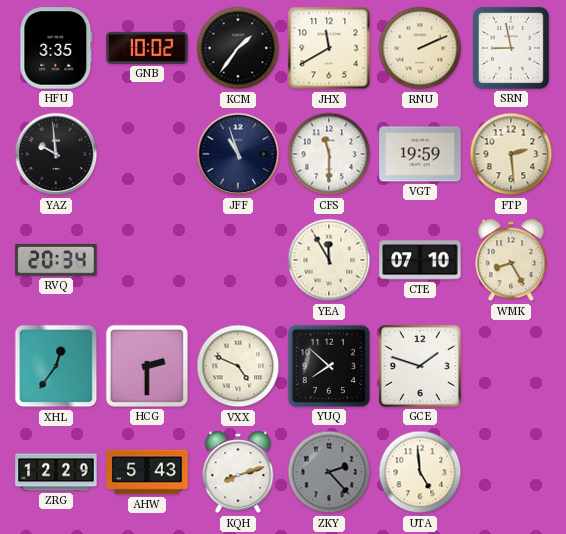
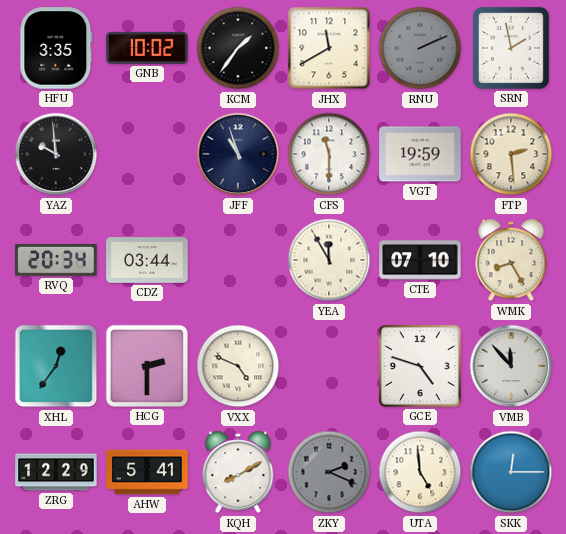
RNU dial: cream -> grey
SRN: 8:58 -> 1:58
CDZ: none -> 03:44
YUQ: 7:52 -> none
GCE: 1:48 -> 4:48
VMB: none -> 11:53
AHW: 5:43 -> 5:41
KQH: 8:12 -> 8:10
ZKY: 2:23 -> 2:19
SKK: none -> 12:15
